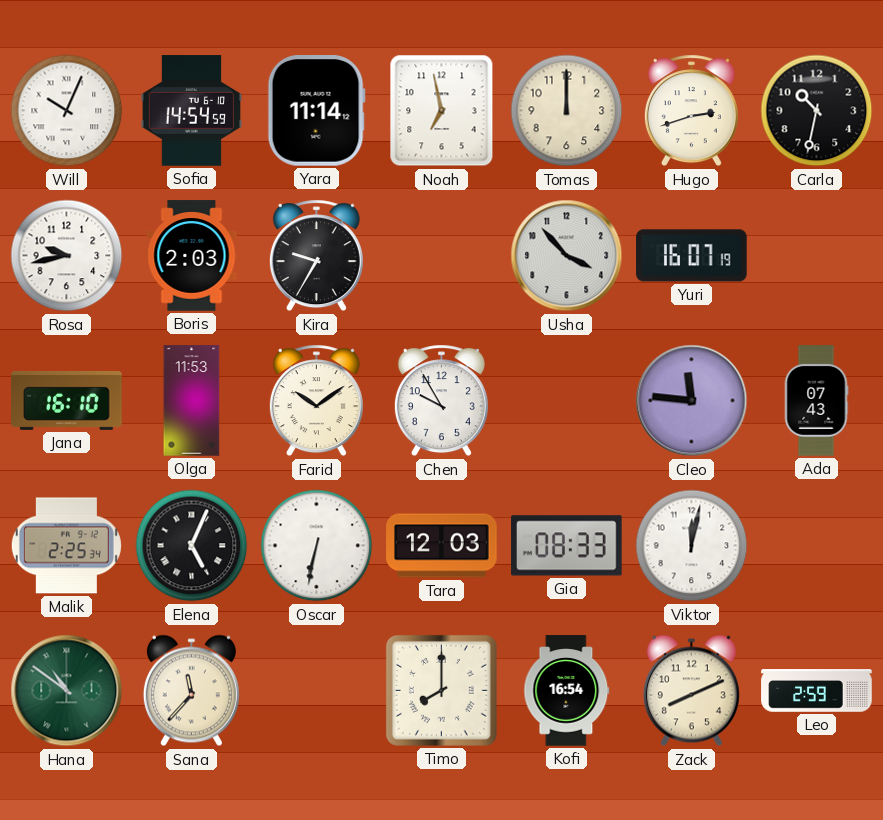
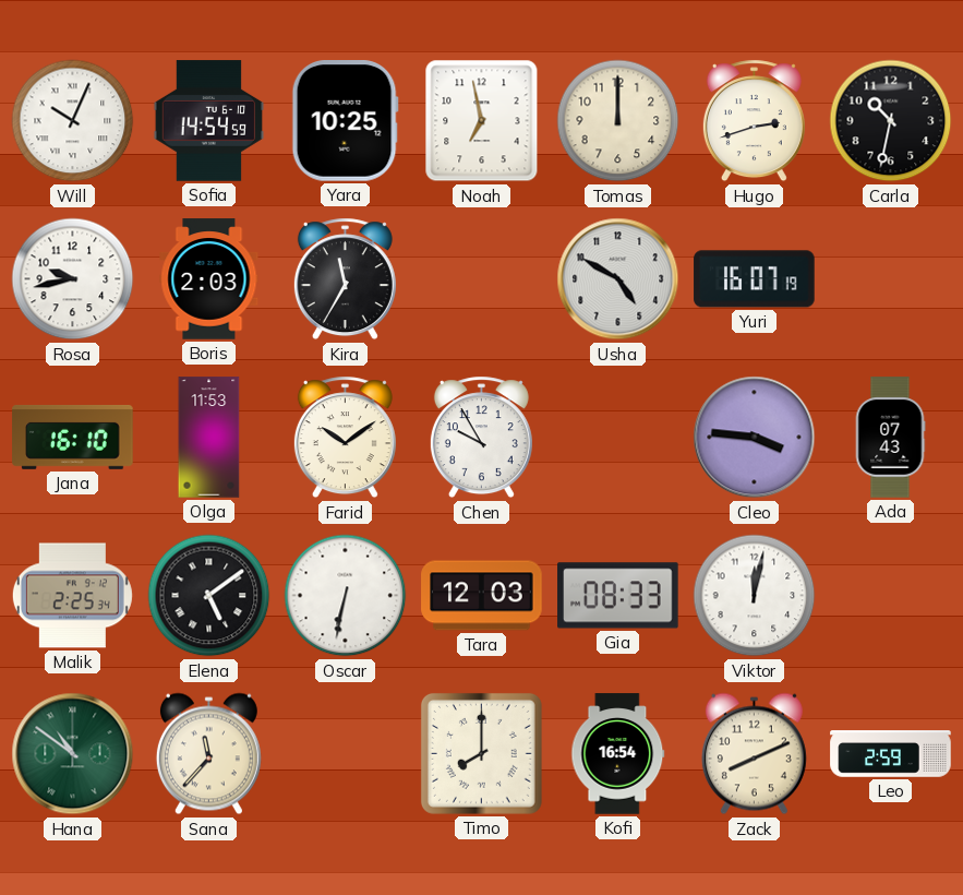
Yara: 11:14 -> 10:25
Kira: 9:35 -> 11:35
Usha: 3:53 -> 4:50
Cleo: 11:46 -> 3:46
Elena: 5:04 -> 5:09
